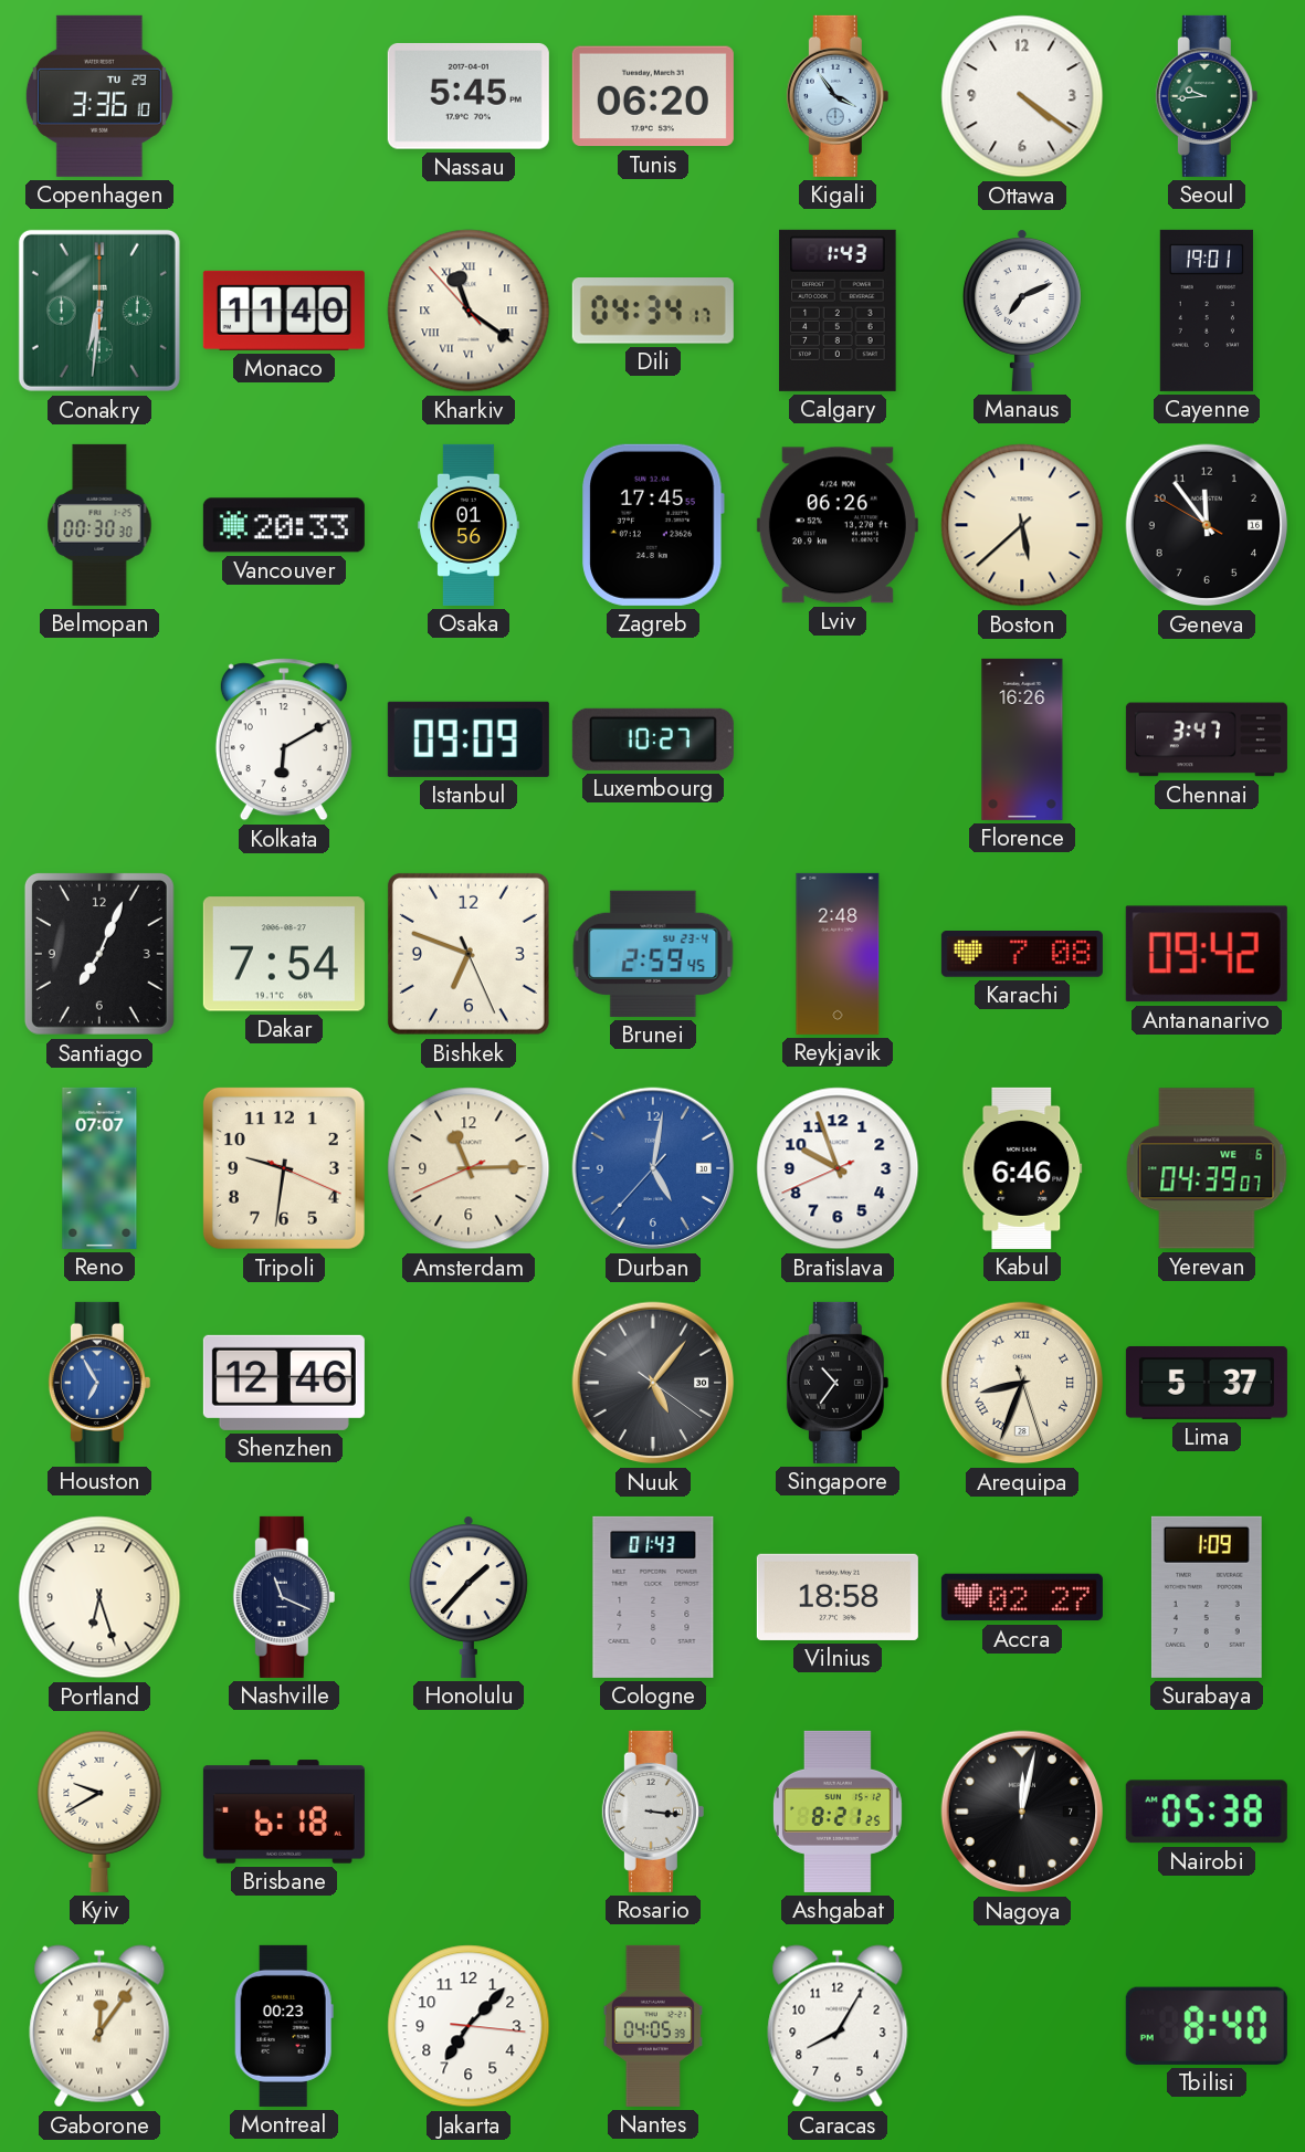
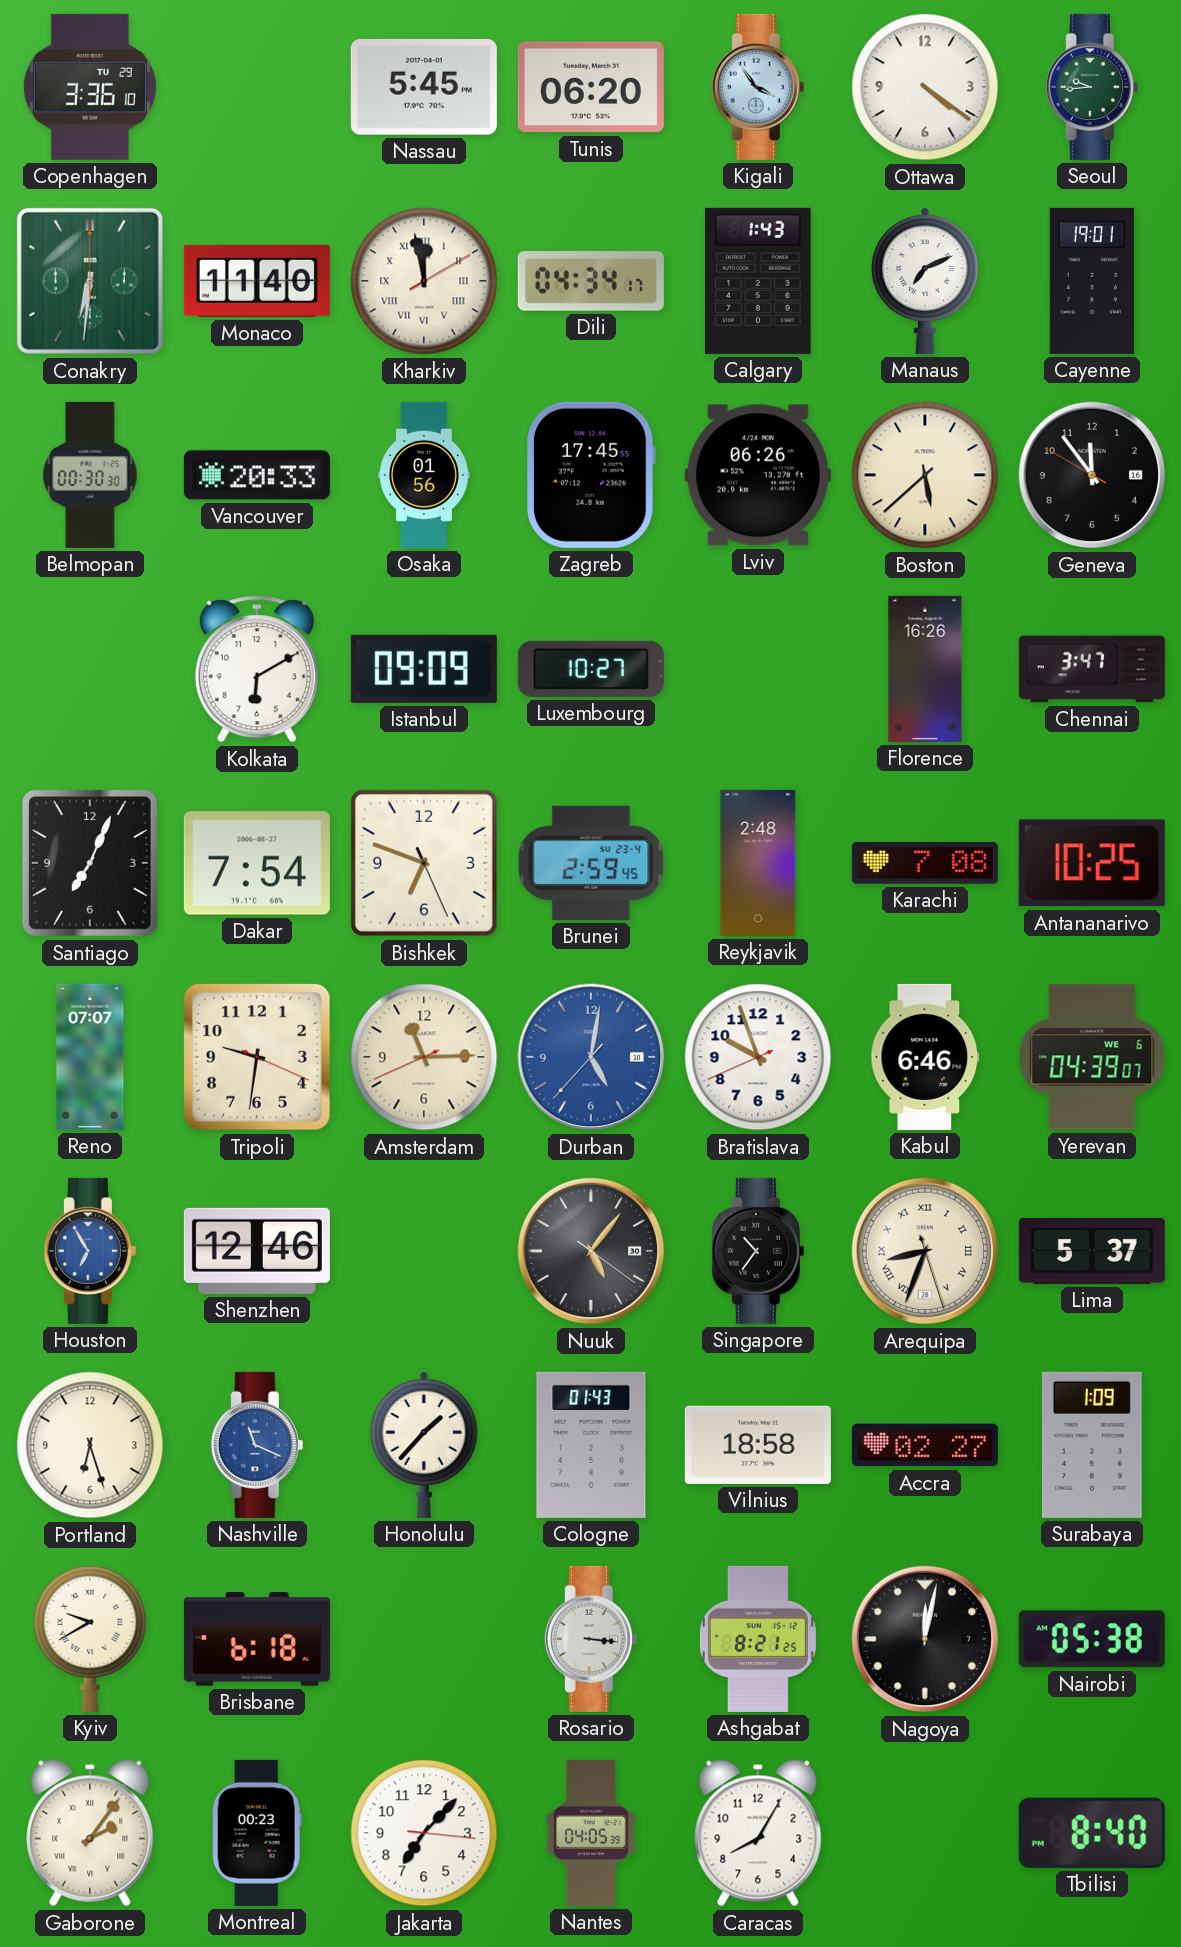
Kharkiv: 11:20 -> 11:58
Antananarivo: 09:42 -> 10:25
Nashville dial: navy -> blue
Gaborone: 12:06 -> 2:06
